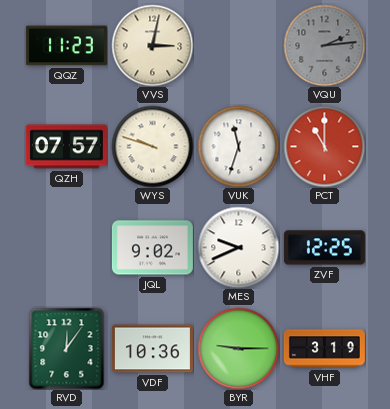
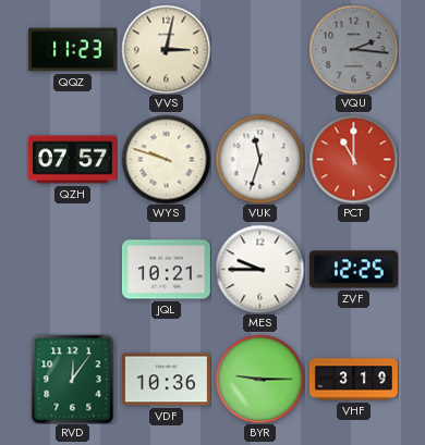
VQU: 2:14 -> 2:16
JQL: 9:02 -> 10:21
MES: 9:41 -> 9:45
